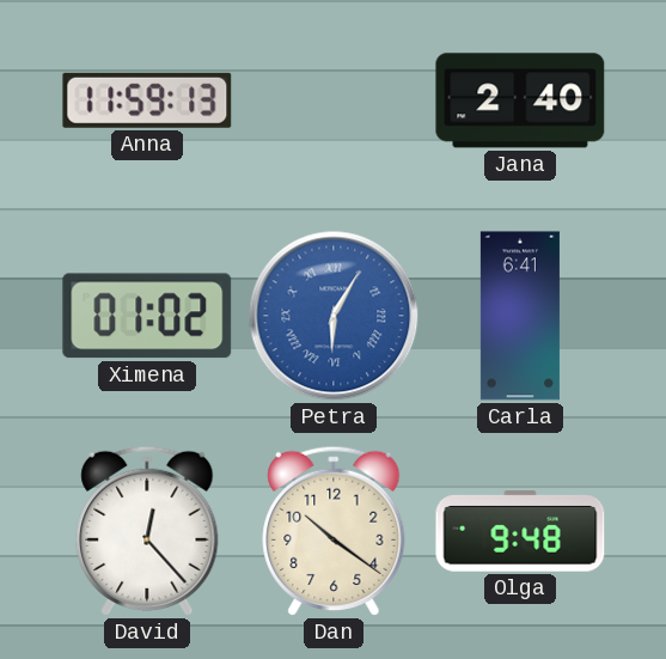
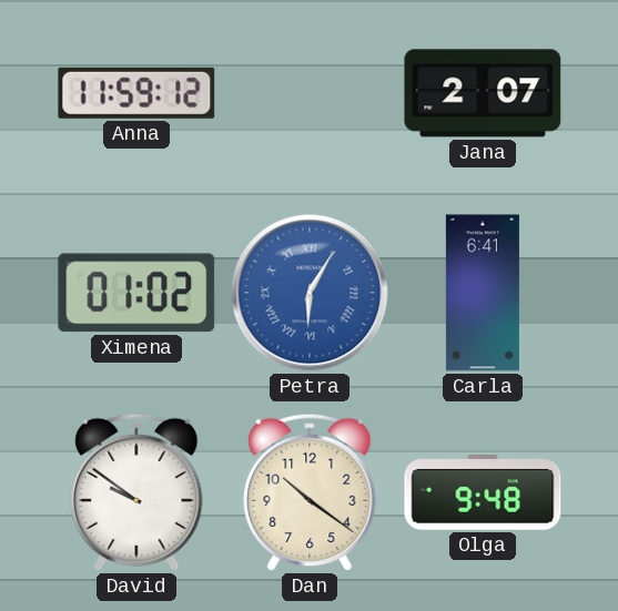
Anna: 11:59:13 -> 11:59:12
Jana: 2:40 -> 2:07
David: 12:23 -> 9:51
